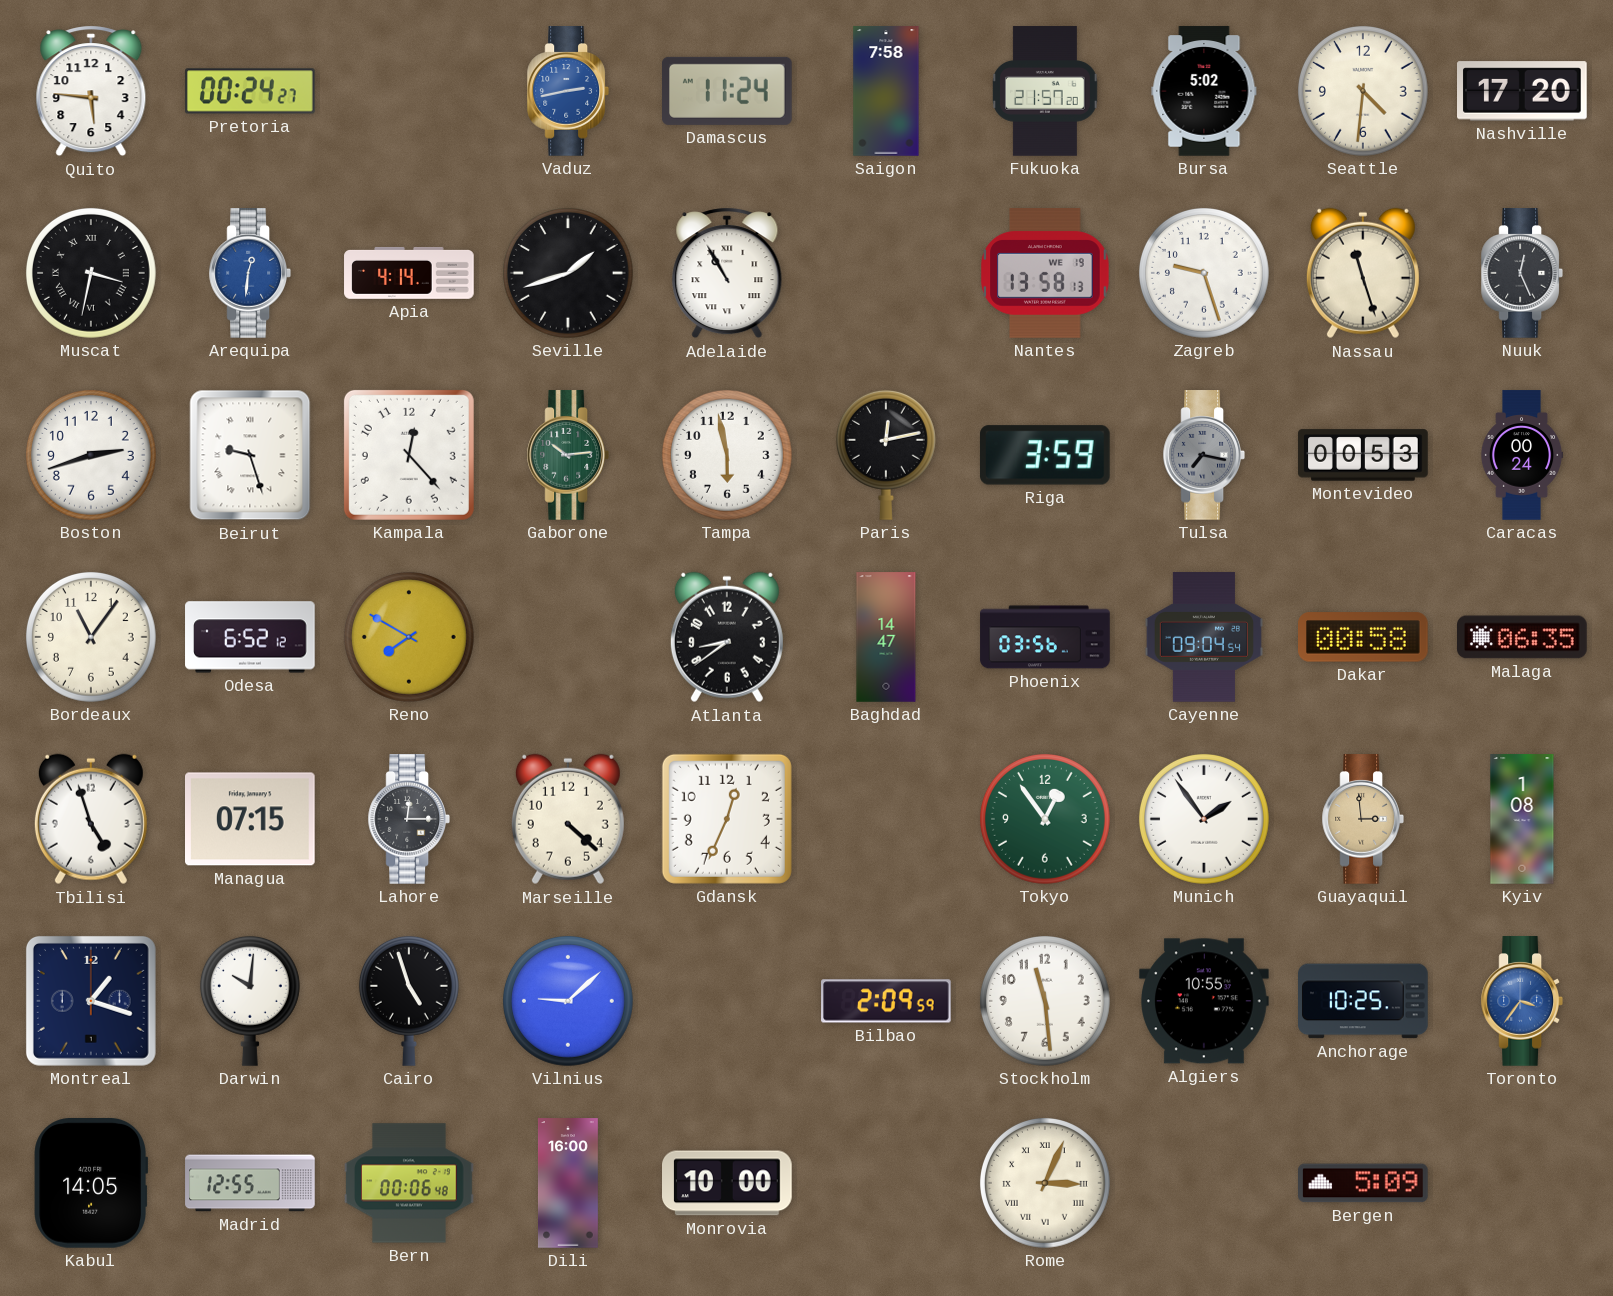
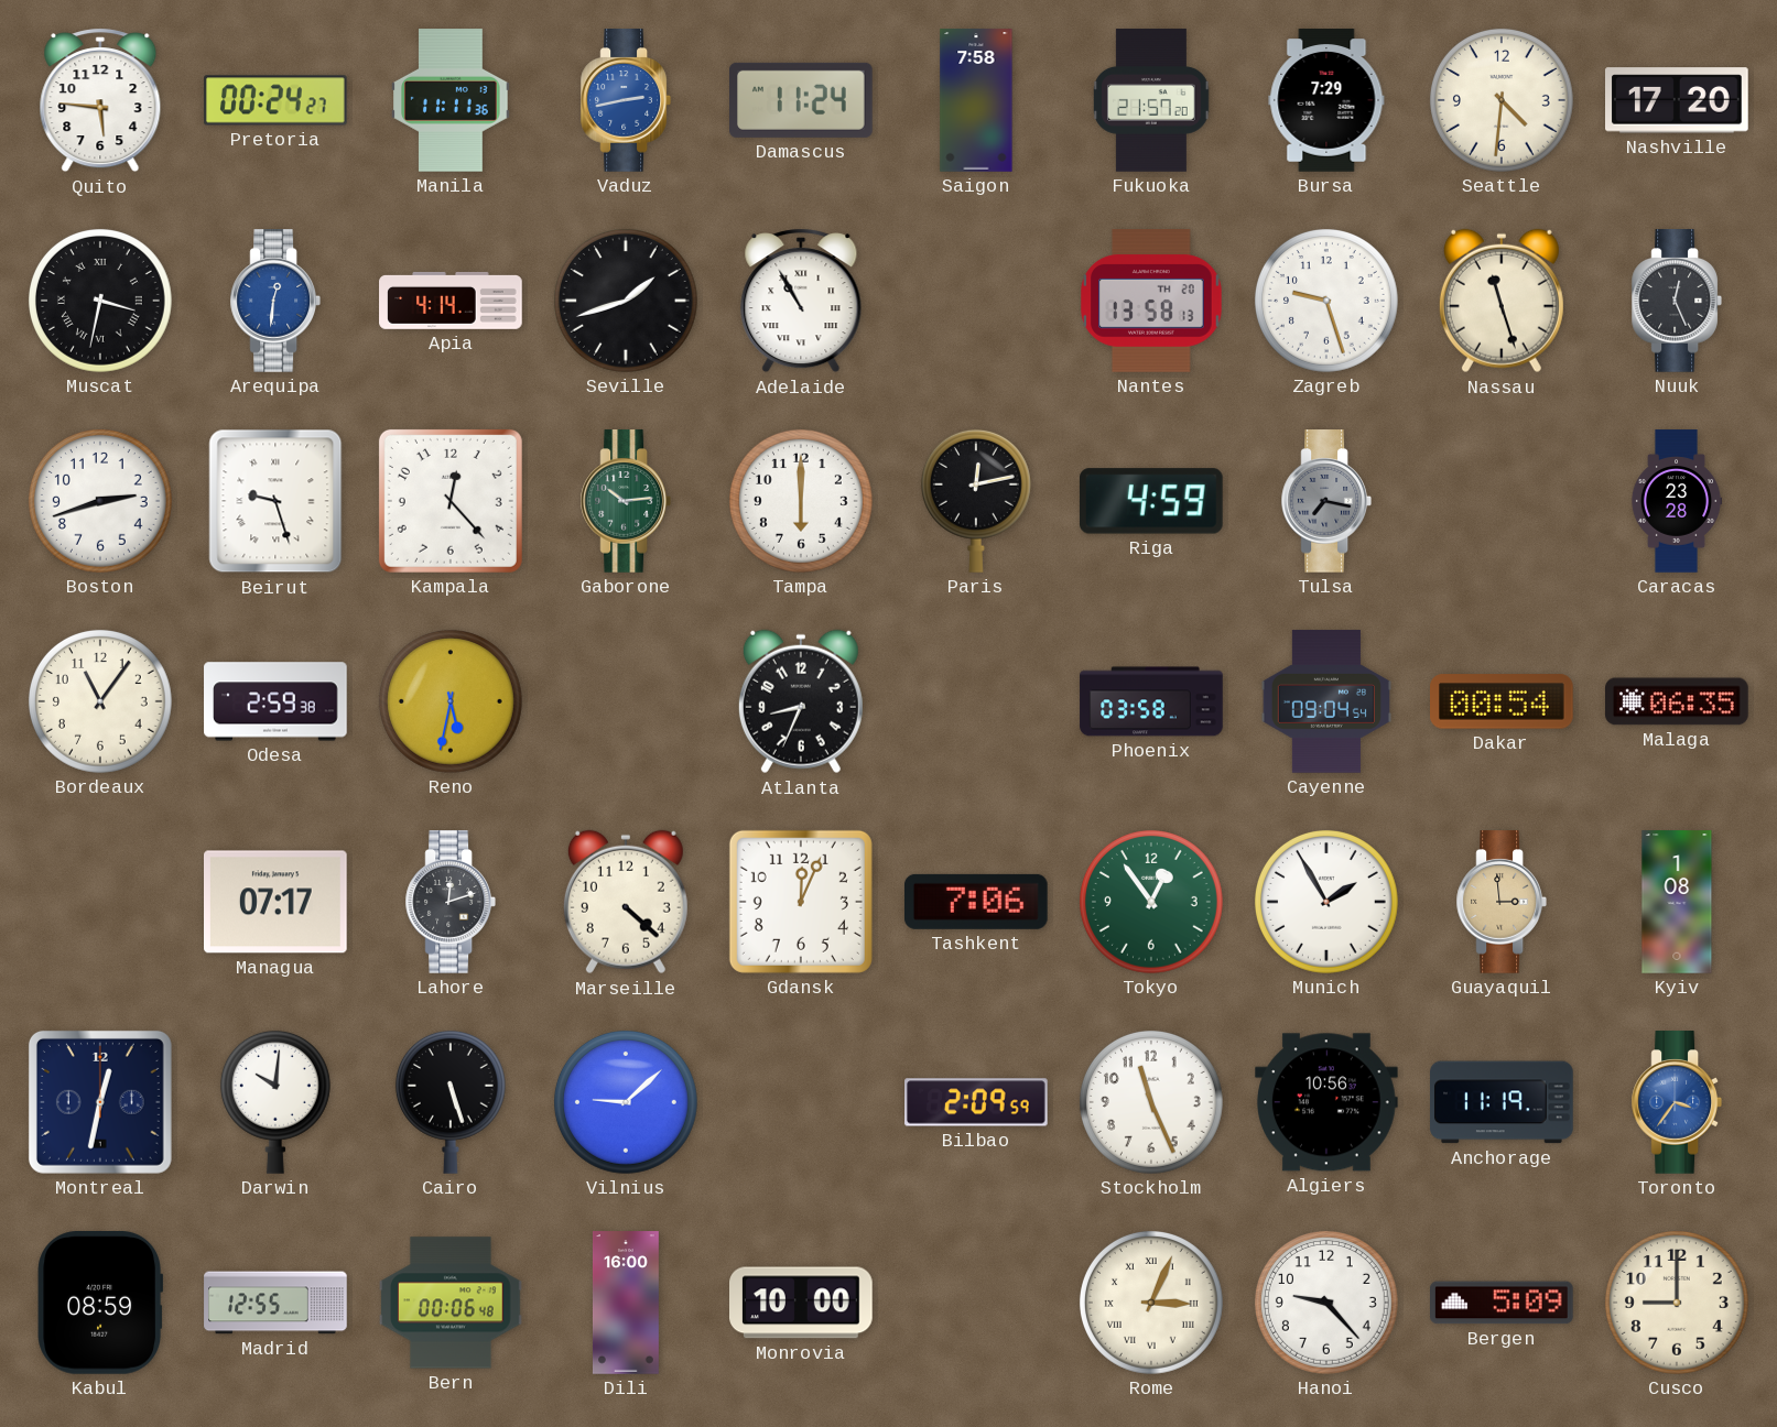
Manila: none -> 11:11
Bursa: 5:02 -> 7:29
Nantes date: WE 19 -> TH 20
Tampa: 5:58 -> 6:00
Riga: 3:59 -> 4:59
Montevideo: 00:53 -> none
Caracas: 00:24 -> 23:28
Odesa: 6:52 -> 2:59
Reno: 7:50 -> 5:32
Atlanta: 8:39 -> 8:34
Baghdad: 14:47 -> none
Phoenix: 03:56 -> 03:58
Dakar: 00:58 -> 00:54
Tbilisi: 4:57 -> none
Managua: 07:15 -> 07:17
Lahore: 12:15 -> 12:12
Gdansk: 12:34 -> 12:04
Tashkent: none -> 7:06
Munich: 1:54 -> 1:55
Montreal: 1:18 -> 12:32
Cairo: 4:57 -> 5:27
Stockholm: 11:29 -> 11:26
Algiers: 10:55 -> 10:56
Anchorage: 10:25 -> 11:19
Kabul: 14:05 -> 08:59
Hanoi: none -> 9:23
Cusco: none -> 9:00
